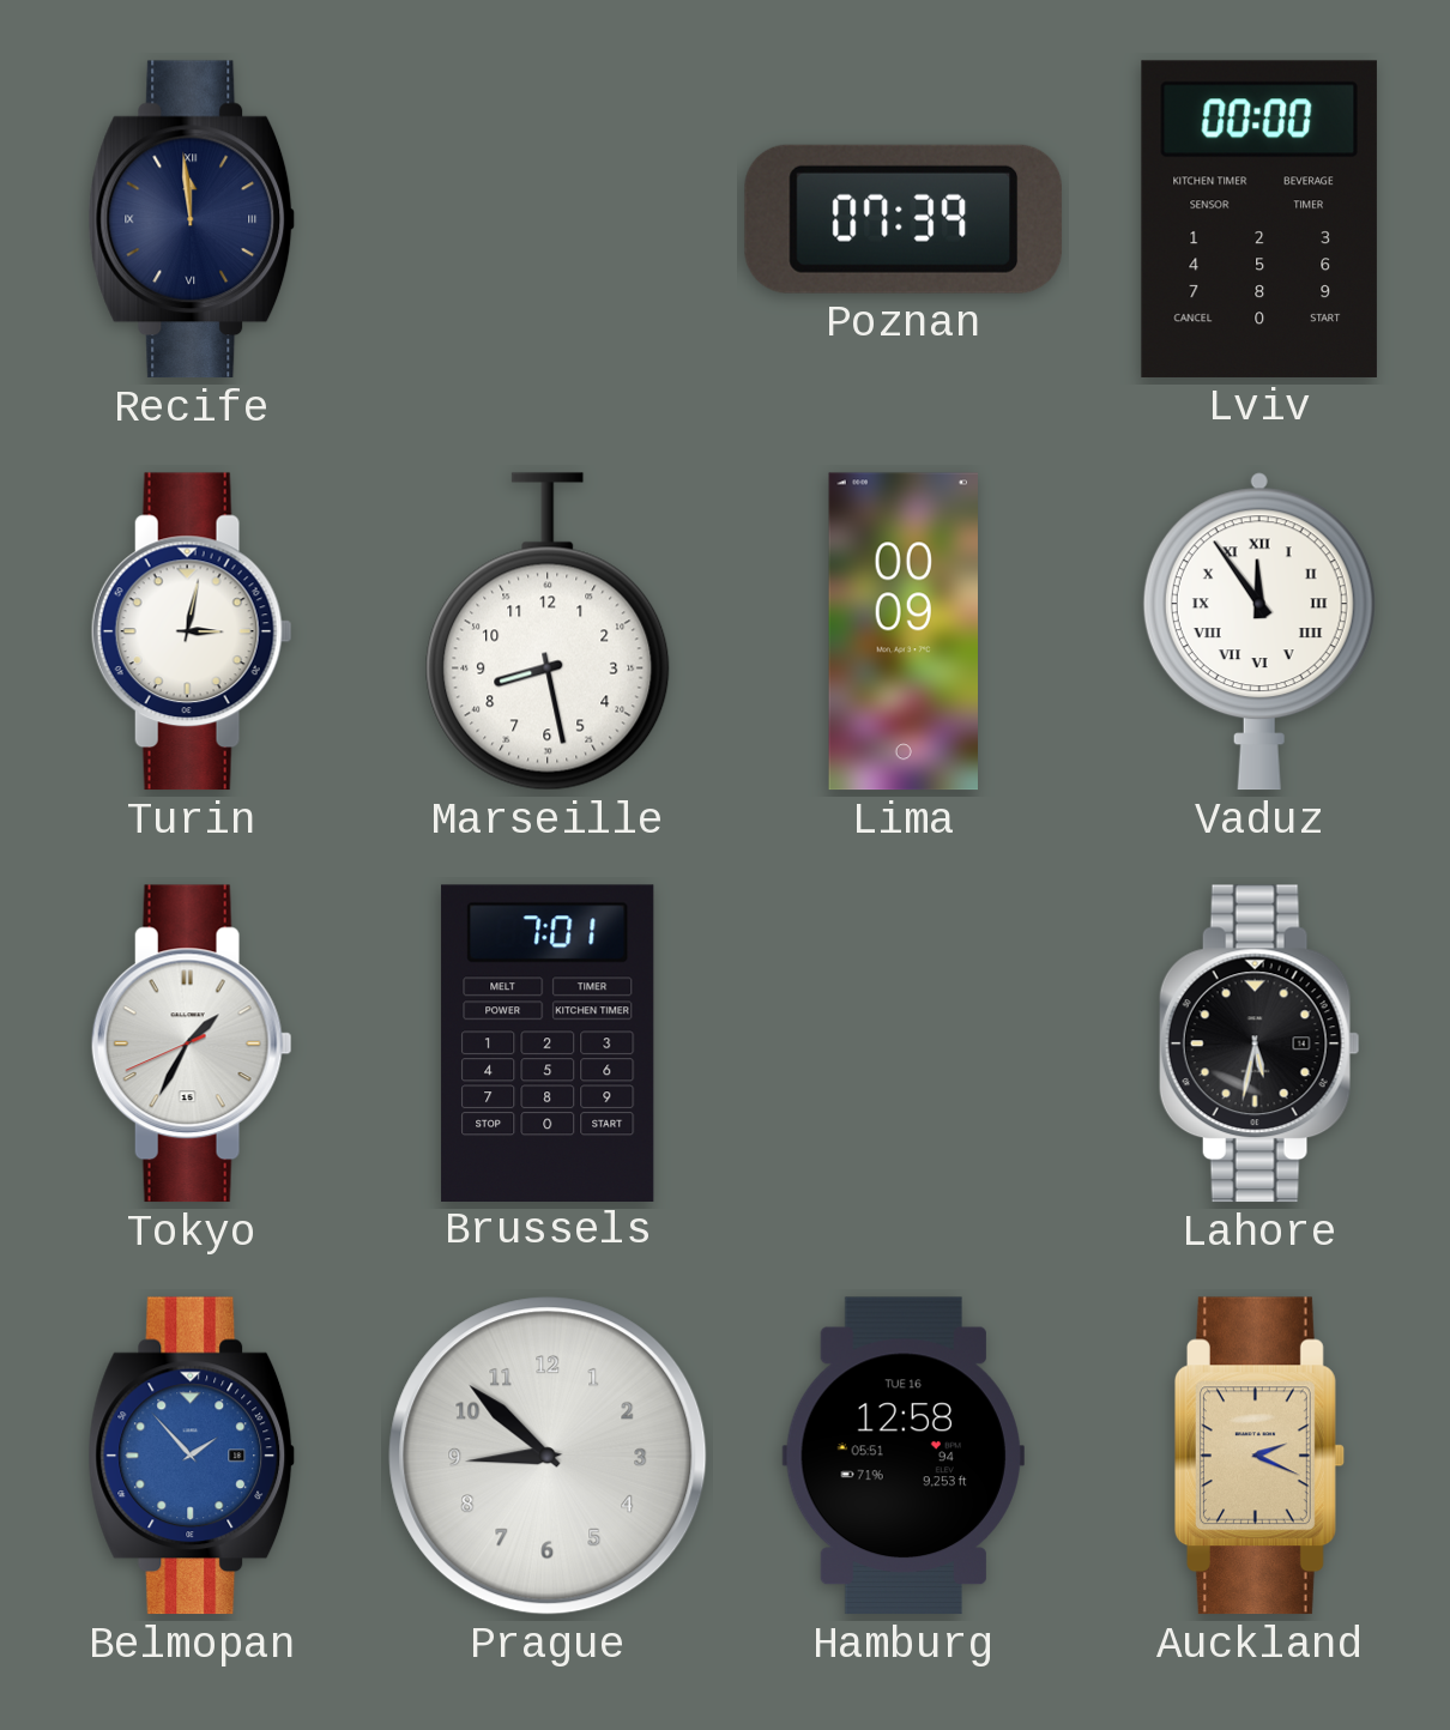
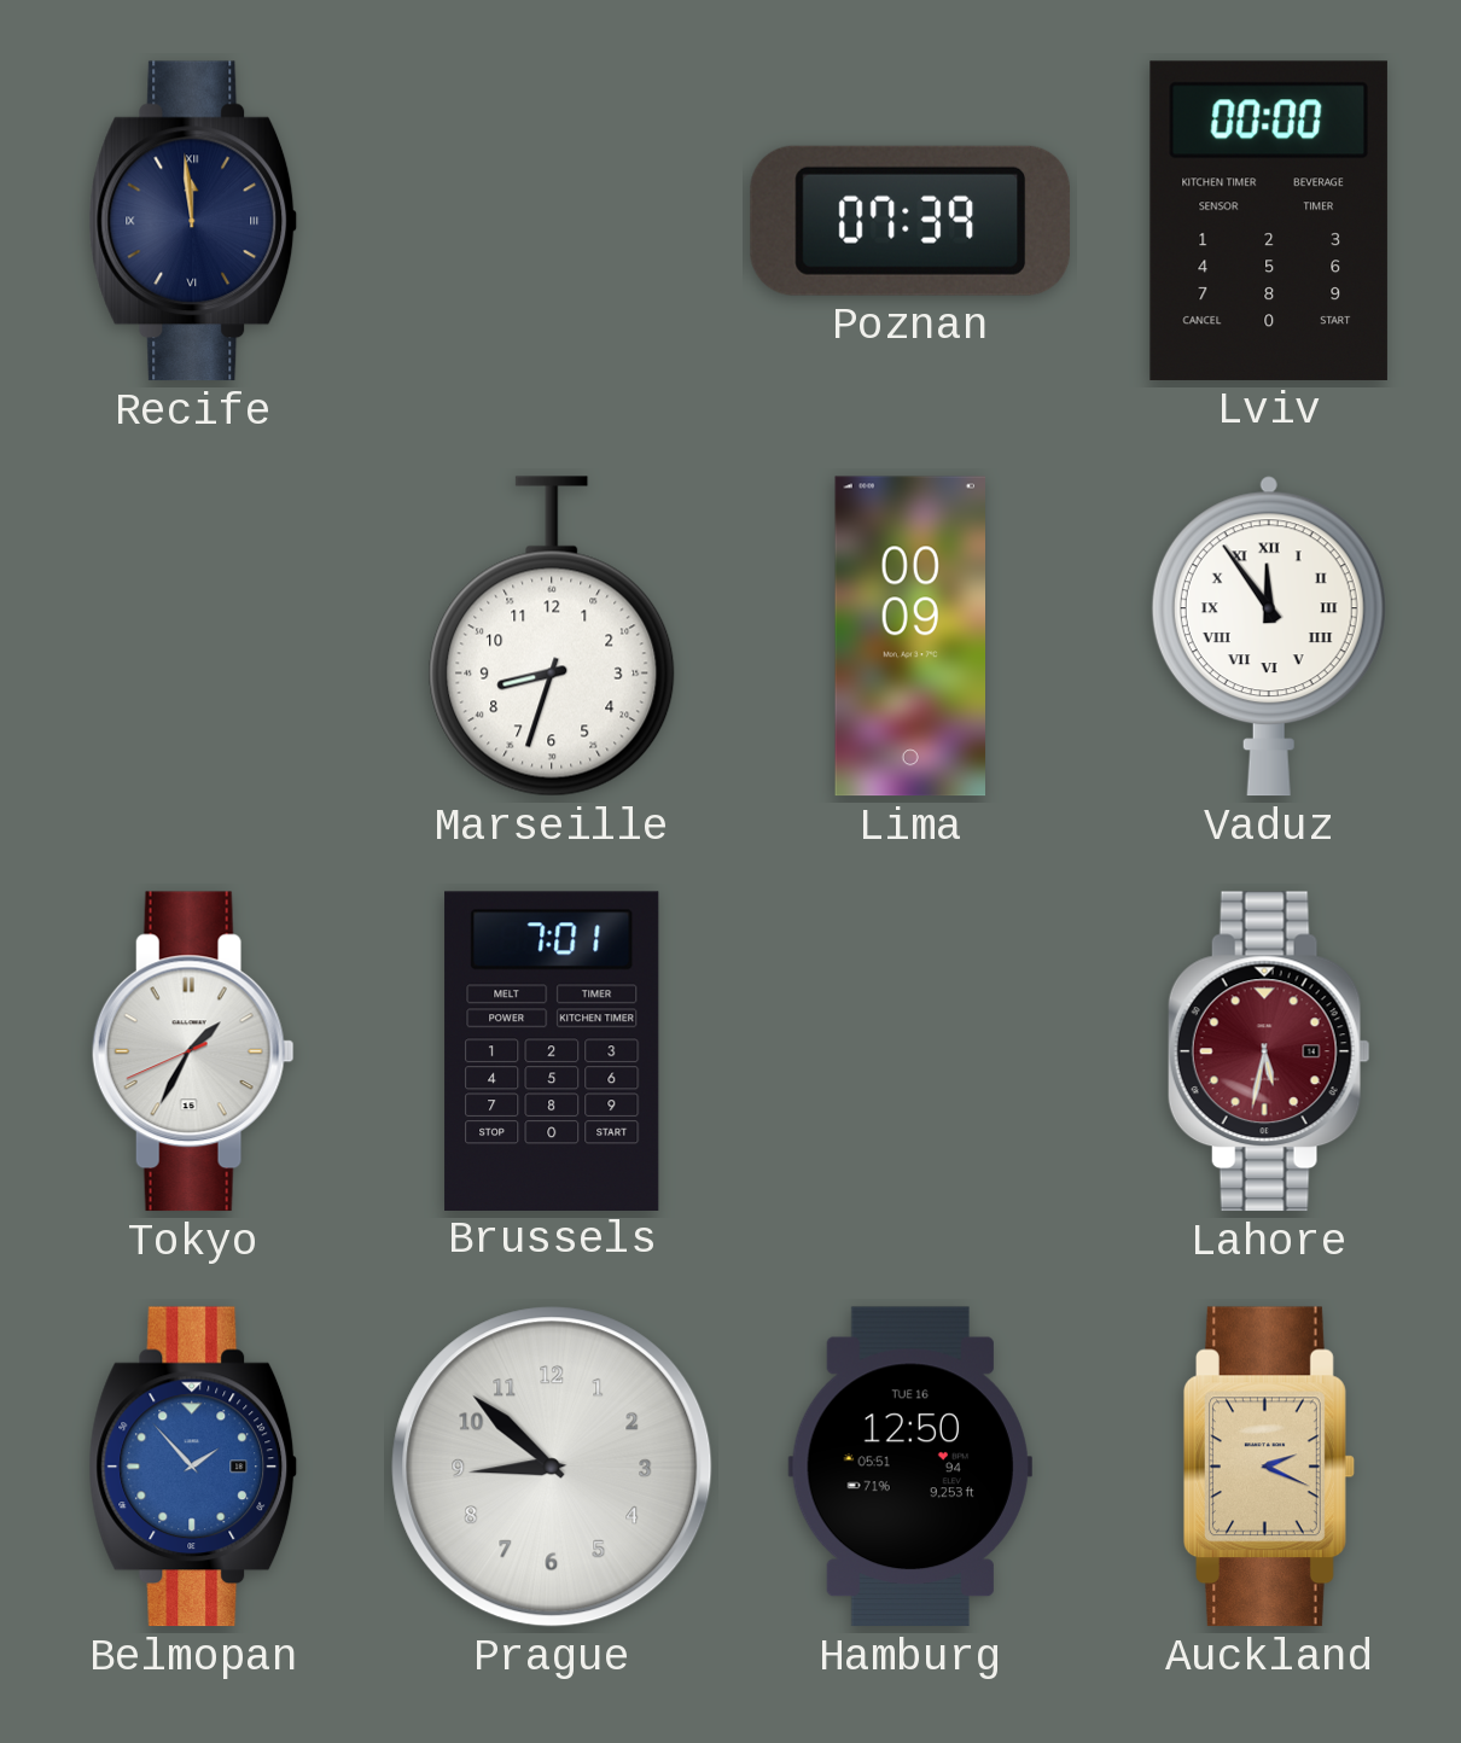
Turin: 3:02 -> none
Marseille: 8:28 -> 8:33
Lahore dial: black -> burgundy
Hamburg: 12:58 -> 12:50
